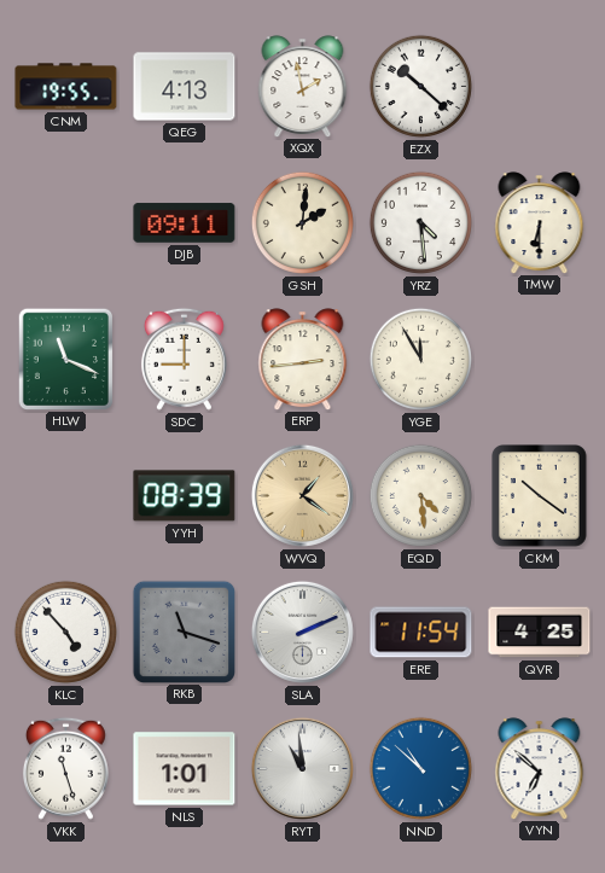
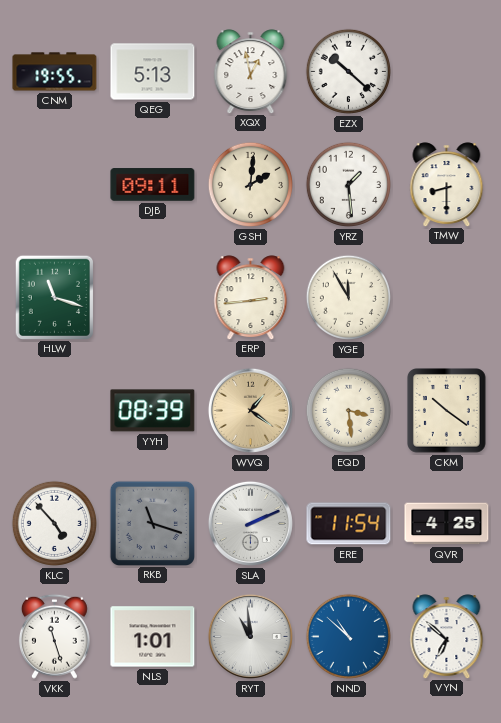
QEG: 4:13 -> 5:13
XQX: 1:58 -> 12:58
YRZ: 4:29 -> 1:29
TMW: 6:30 -> 8:30
HLW: 11:19 -> 11:18
SDC: 9:00 -> none
EQD: 4:29 -> 3:29
